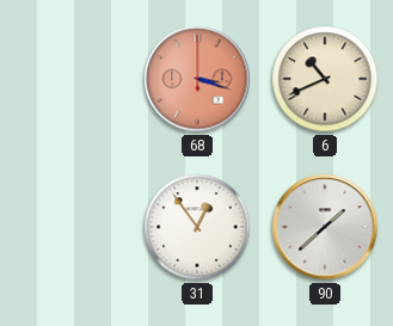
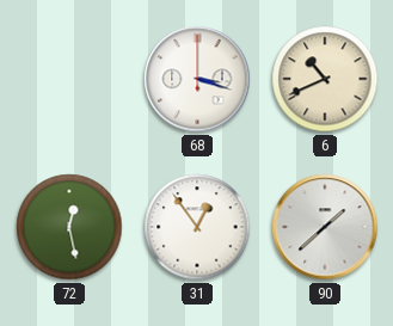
68 dial: salmon -> white
72: none -> 12:28
